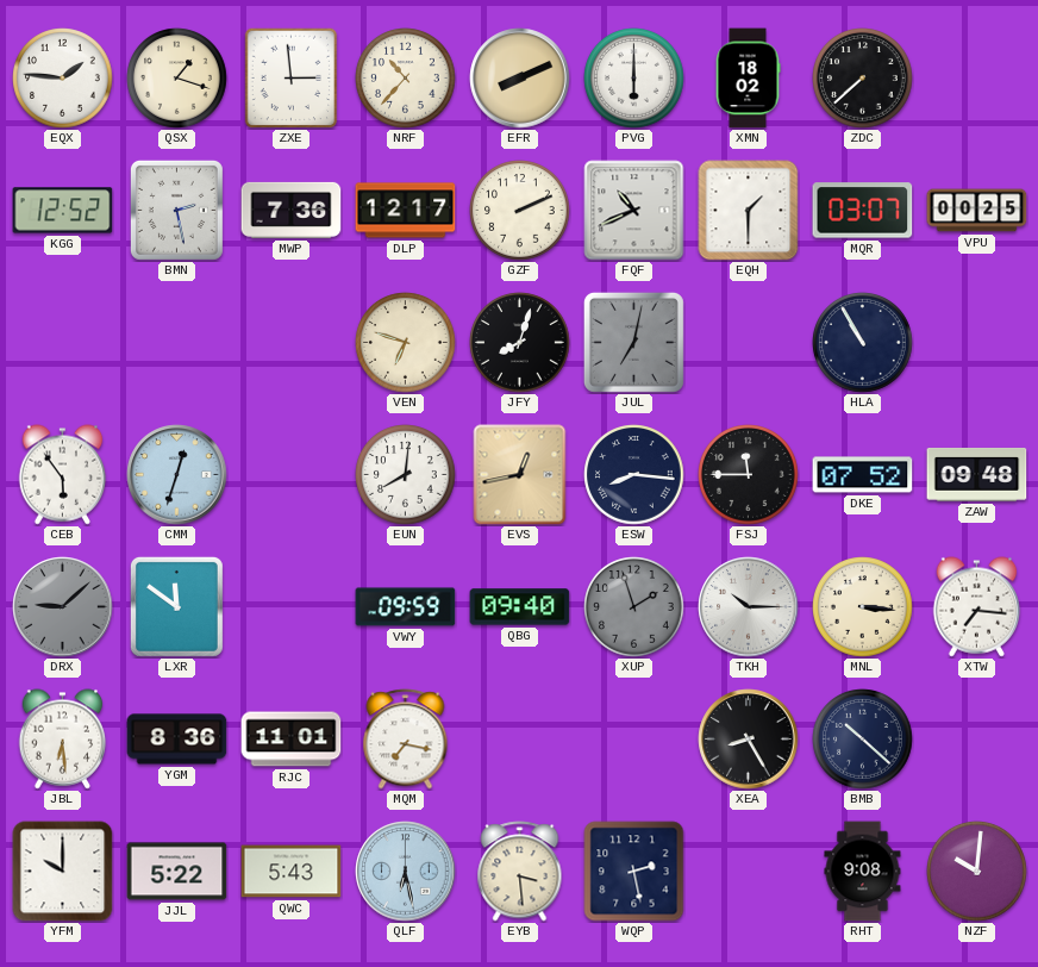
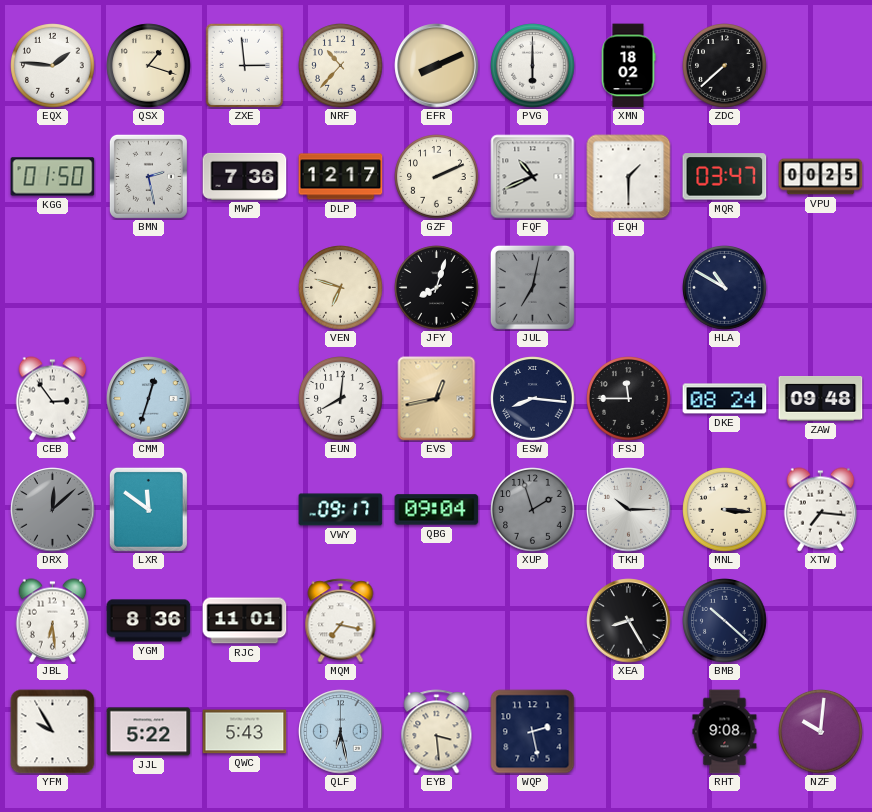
KGG: 12:52 -> 01:50
MQR: 03:07 -> 03:47
HLA: 10:55 -> 10:50
CEB: 5:54 -> 2:54
DKE: 07:52 -> 08:24
DRX: 9:08 -> 12:08
VWY: 09:59 -> 09:17
QBG: 09:40 -> 09:04
YFM: 10:00 -> 9:55
